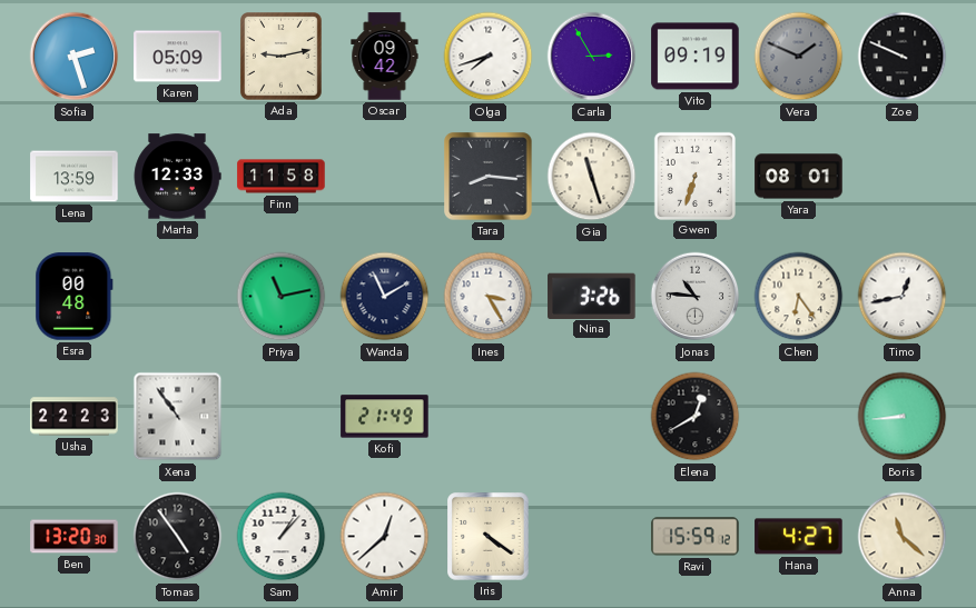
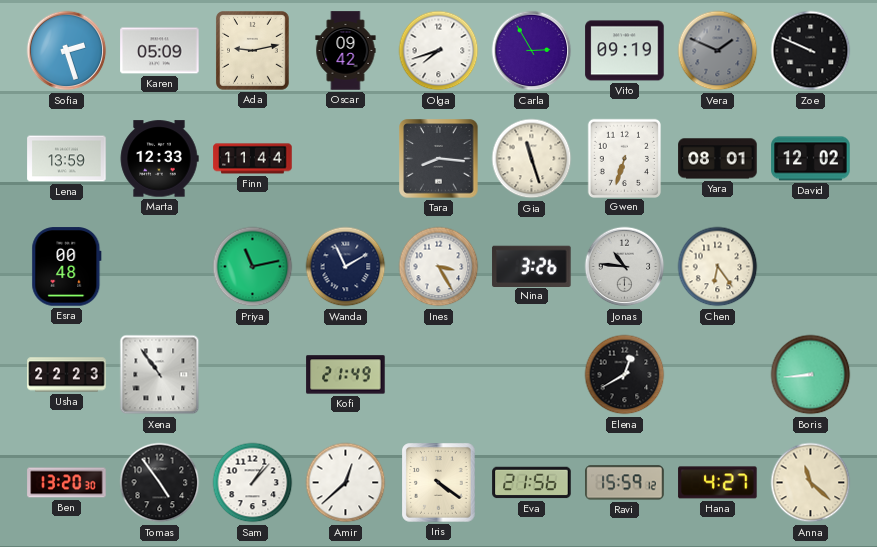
Finn: 11:58 -> 11:44
David: none -> 12:02
Timo: 12:43 -> none
Eva: none -> 21:56
